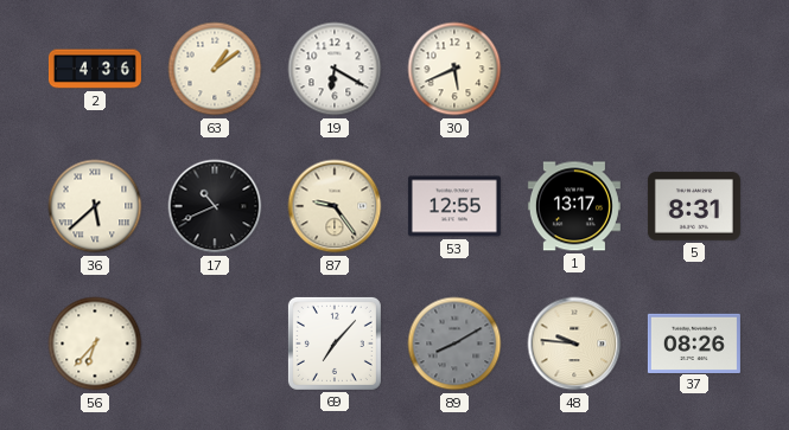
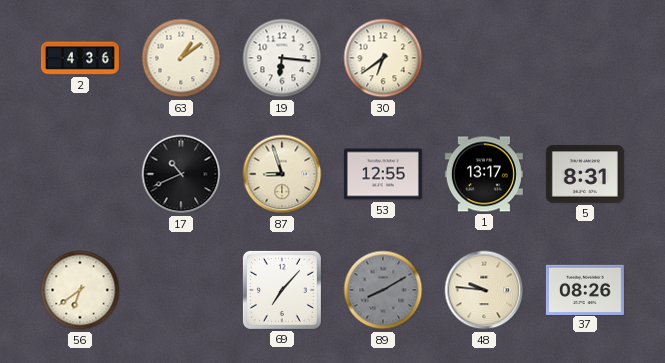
19: 6:20 -> 6:16
30: 5:41 -> 6:39
36: 5:38 -> none
87: 9:24 -> 8:57
56: 6:37 -> 6:39
